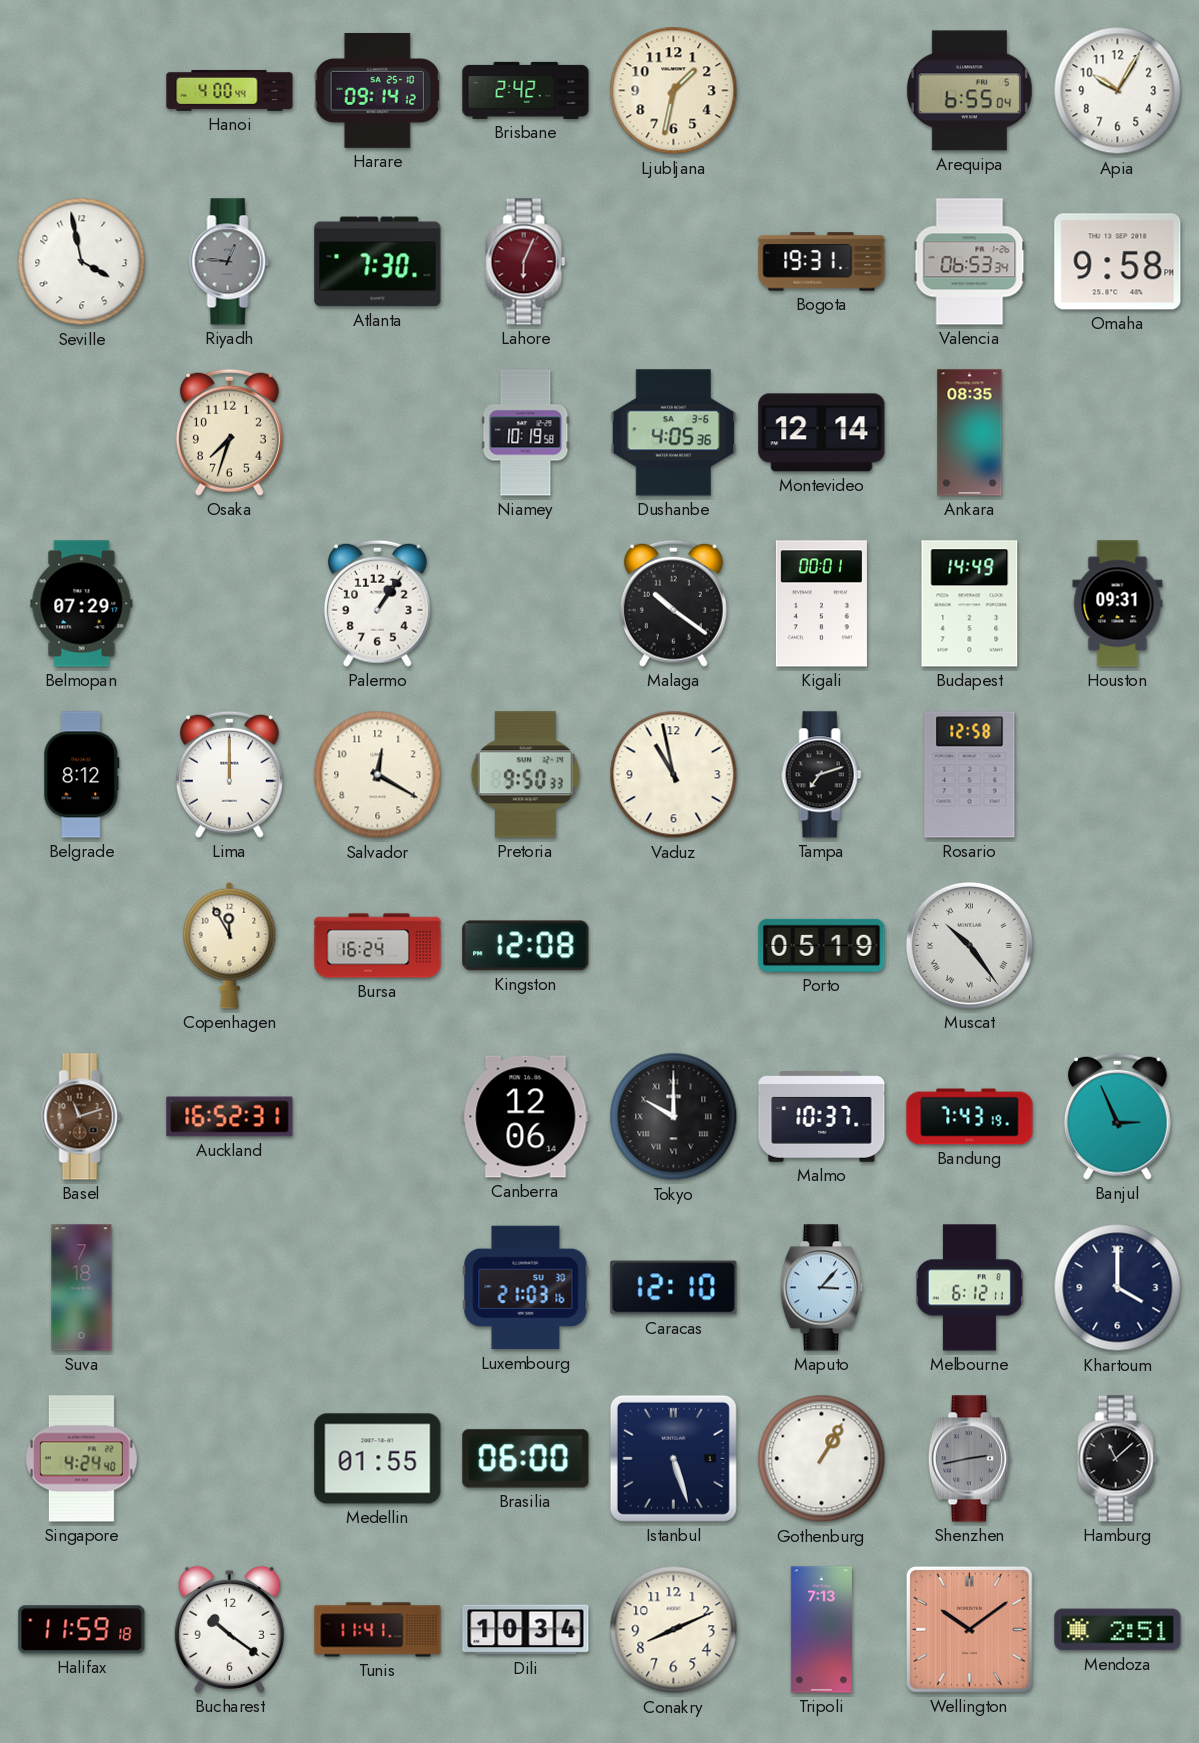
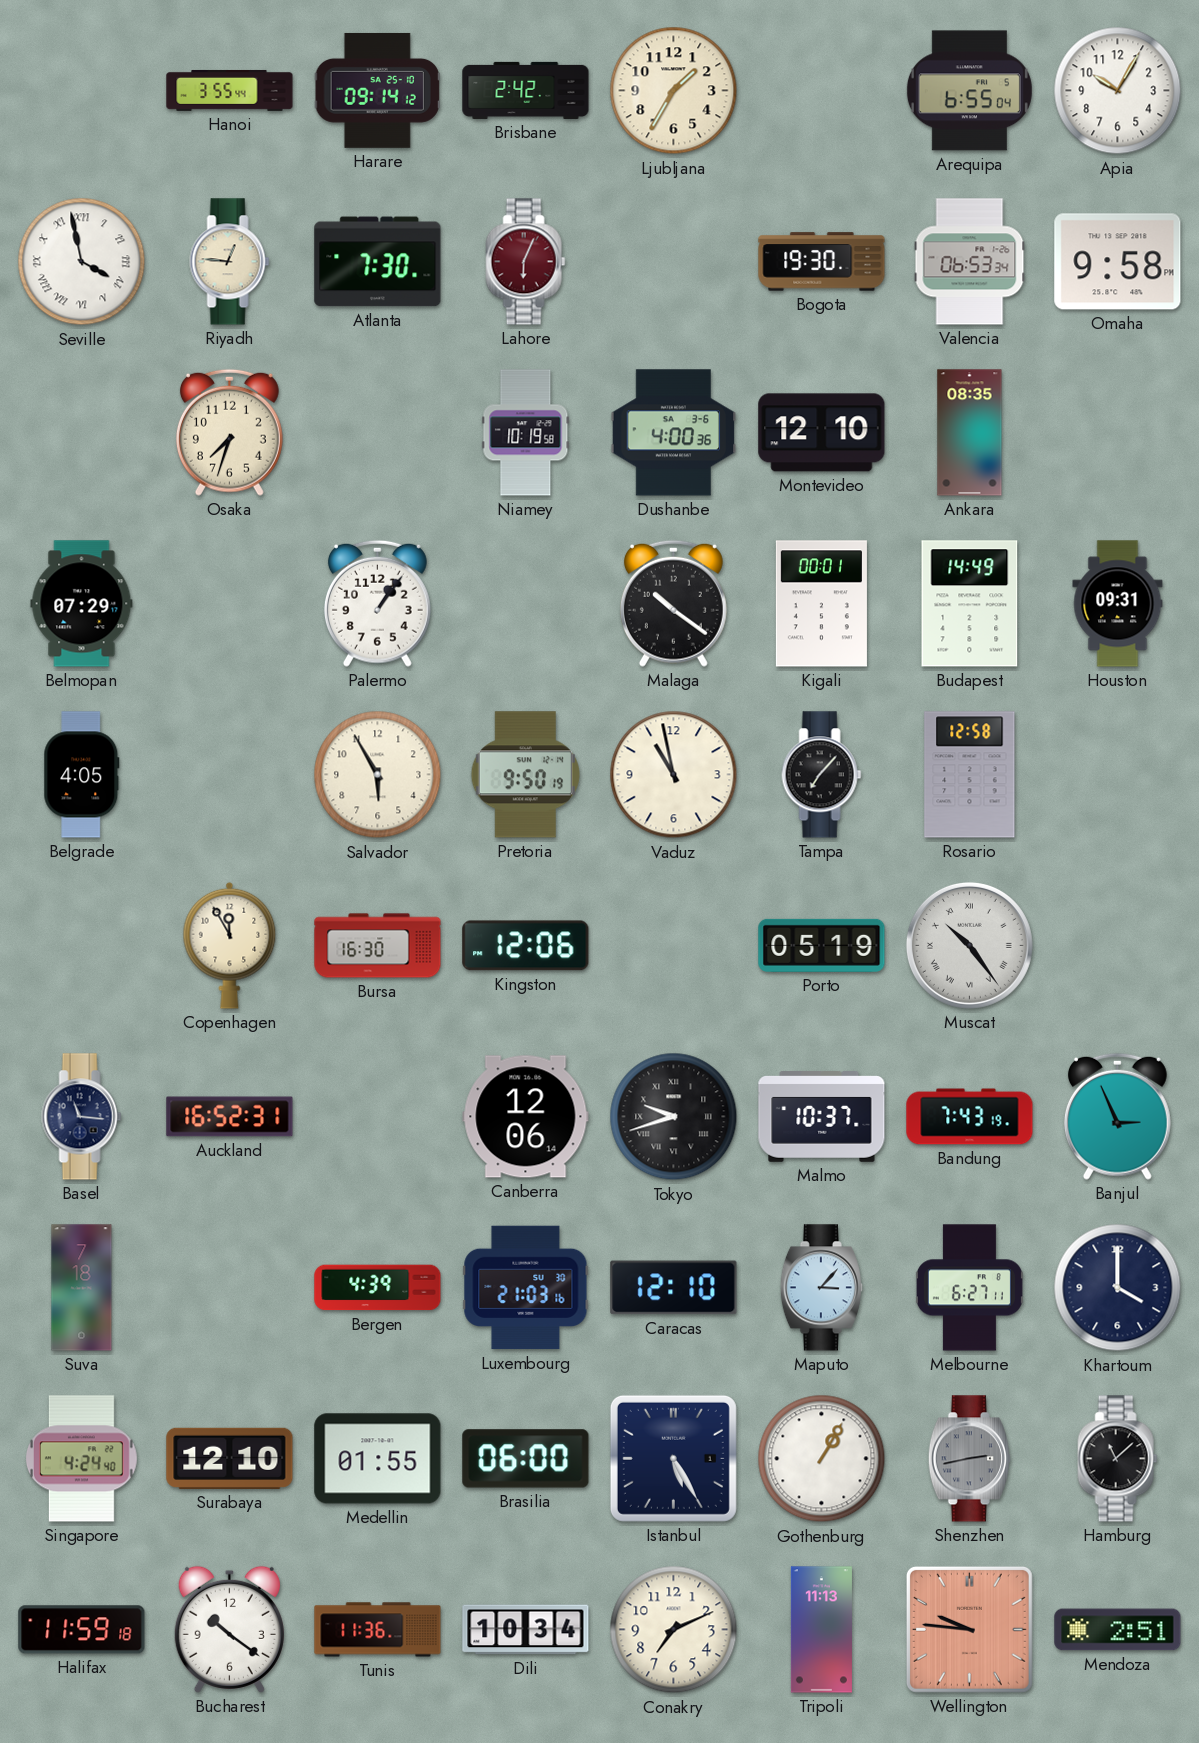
Hanoi: 4:00 -> 3:55
Ljubljana: 1:32 -> 1:35
Seville numerals: Arabic -> Roman
Riyadh dial: grey -> cream
Bogota: 19:31 -> 19:30
Dushanbe: 4:05 -> 4:00
Montevideo: 12:14 -> 12:10
Belgrade: 8:12 -> 4:05
Lima: 12:00 -> none
Salvador: 12:20 -> 5:55
Pretoria: 9:50:33 -> 9:50:19
Tampa: 7:12 -> 7:07
Bursa: 16:24 -> 16:30
Kingston: 12:08 -> 12:06
Basel: 11:12 -> 11:16
Basel dial: brown -> navy
Tokyo: 10:00 -> 9:42
Bergen: none -> 4:39
Melbourne: 6:12 -> 6:27
Surabaya: none -> 12:10
Istanbul: 5:27 -> 5:25
Tunis: 11:41 -> 11:36
Conakry: 8:11 -> 7:11
Tripoli: 7:13 -> 11:13
Wellington: 10:09 -> 9:46
